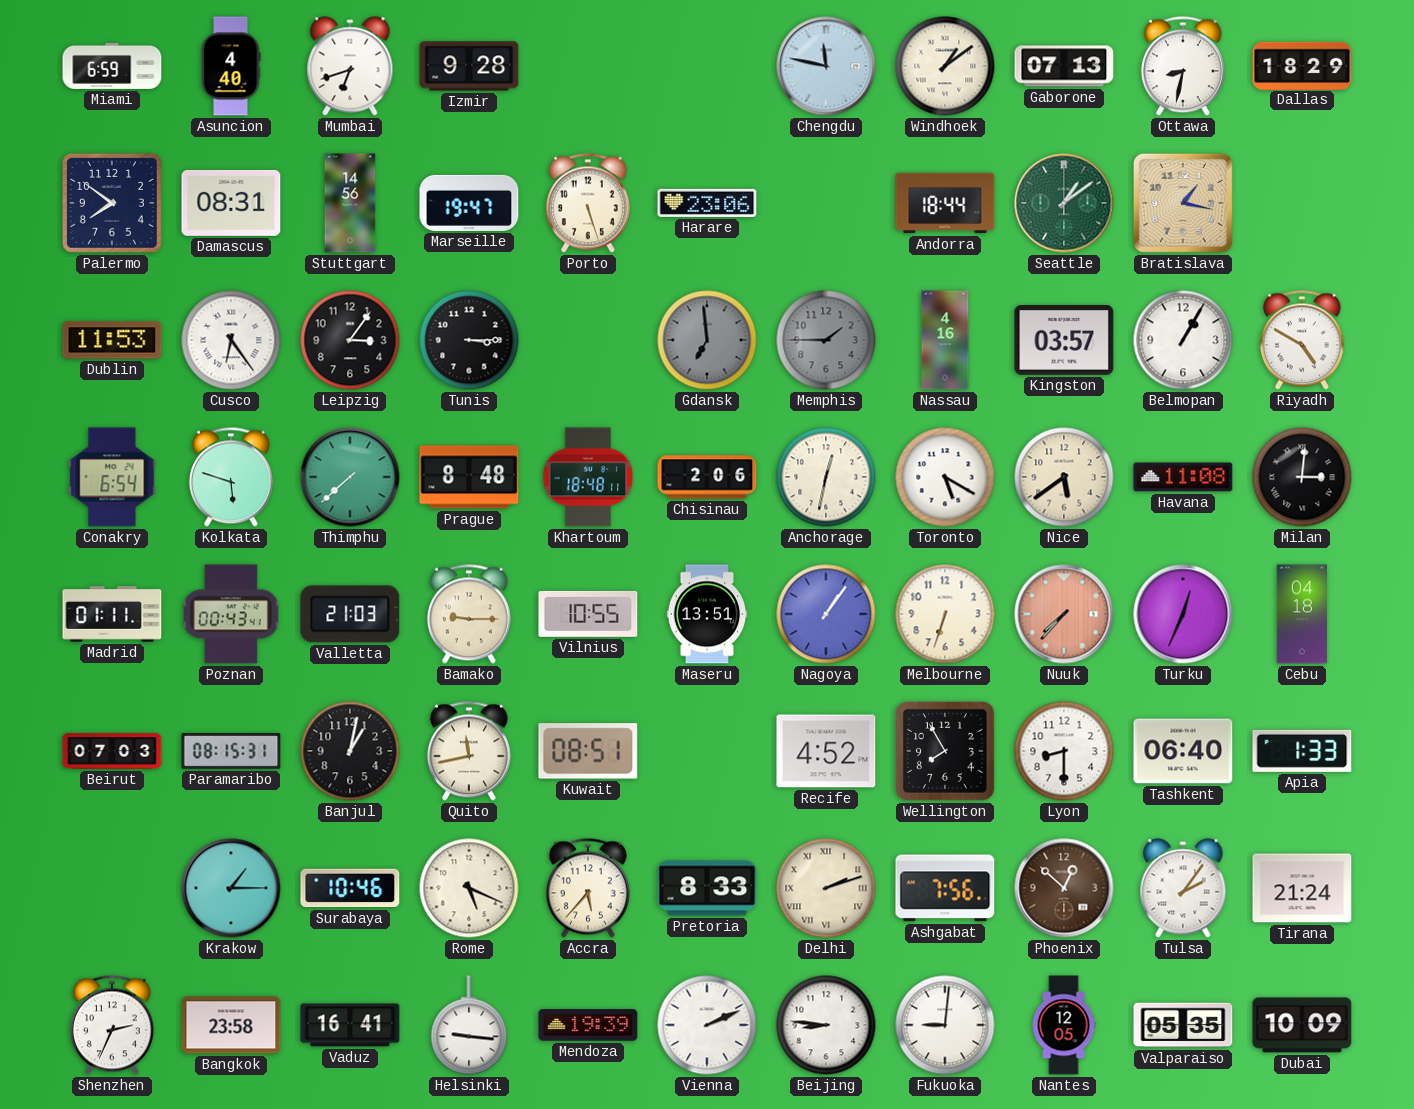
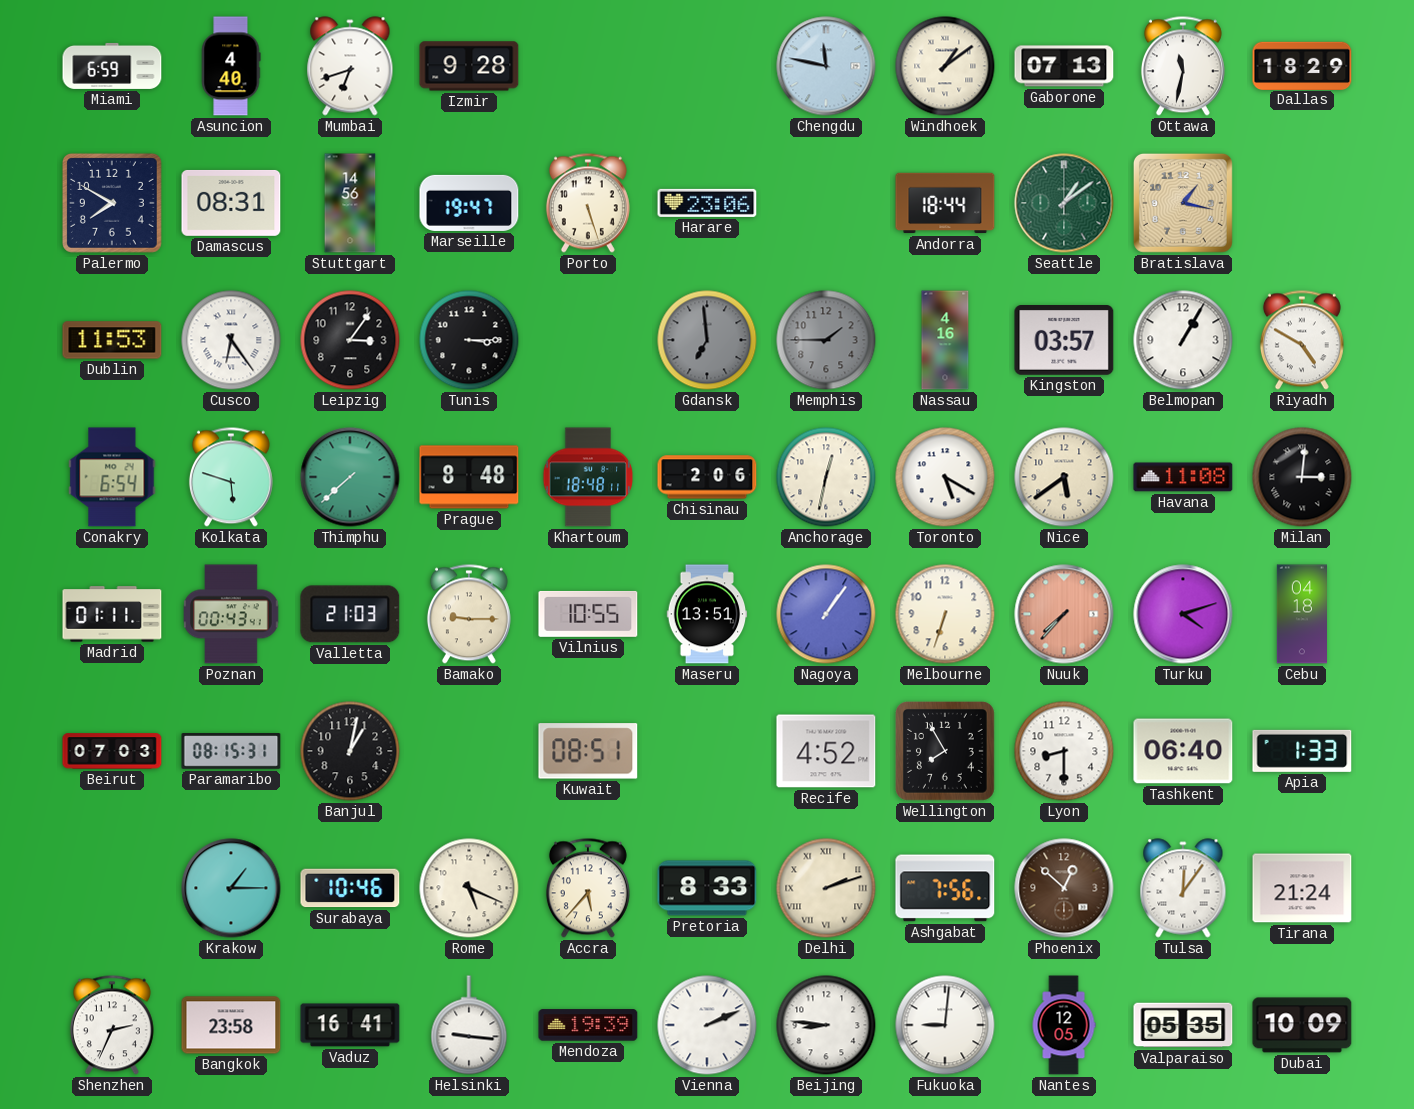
Ottawa: 8:32 -> 11:32
Palermo: 7:51 -> 7:50
Turku: 12:34 -> 4:12
Quito: 11:43 -> none
Tulsa: 2:06 -> 12:06
